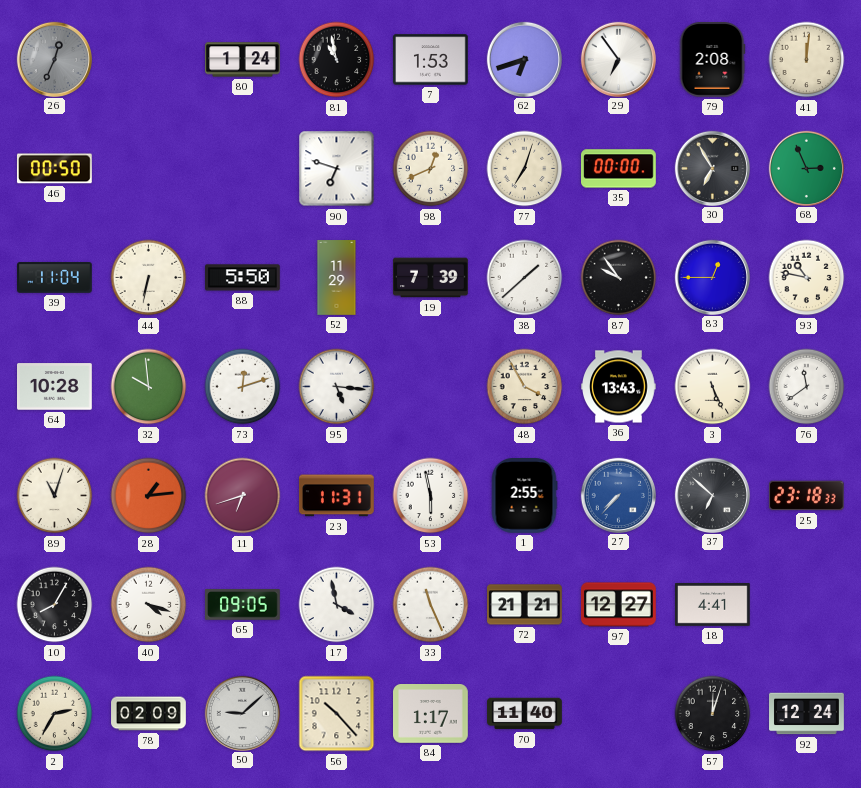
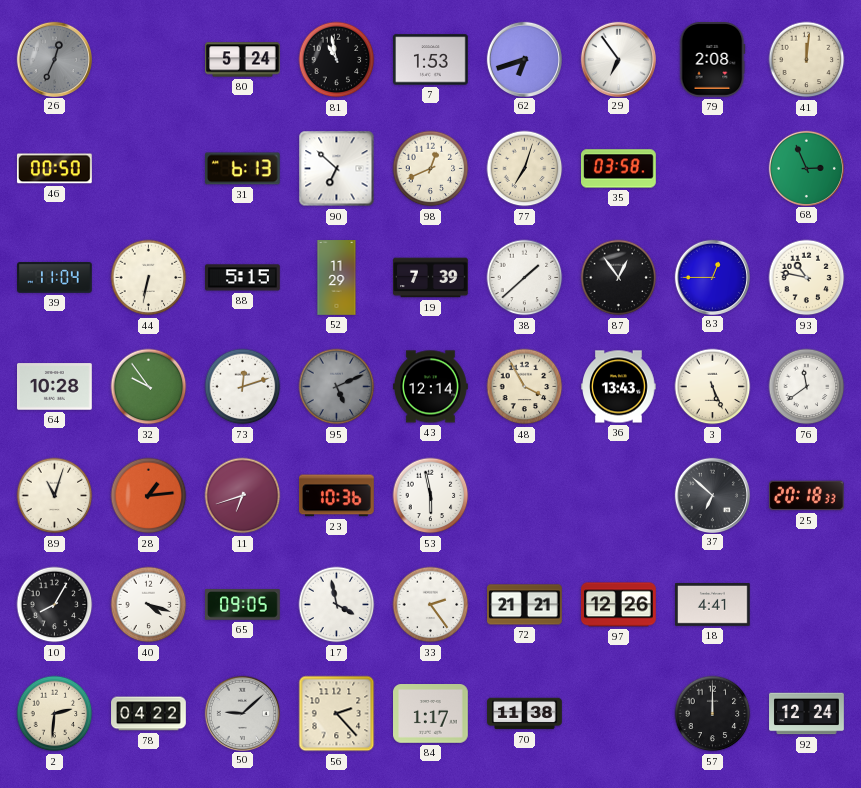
80: 1:24 -> 5:24
31: none -> 6:13
90: 6:48 -> 6:52
35: 00:00 -> 03:58
30: 6:55 -> none
88: 5:50 -> 5:15
87: 9:54 -> 12:54
32: 9:59 -> 9:54
95: 5:16 -> 5:11
95 dial: white -> grey
43: none -> 12:14
23: 11:31 -> 10:36
1: 2:55 -> none
27: 7:37 -> none
25: 23:18 -> 20:18
33: 11:26 -> 2:24
97: 12:27 -> 12:26
2: 2:35 -> 2:31
78: 02:09 -> 04:22
56: 10:23 -> 2:23
70: 11:40 -> 11:38
57: 12:03 -> 12:00
